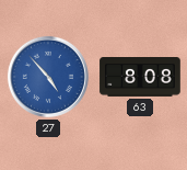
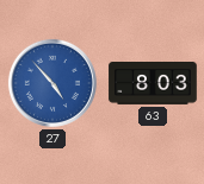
63: 8:08 -> 8:03
